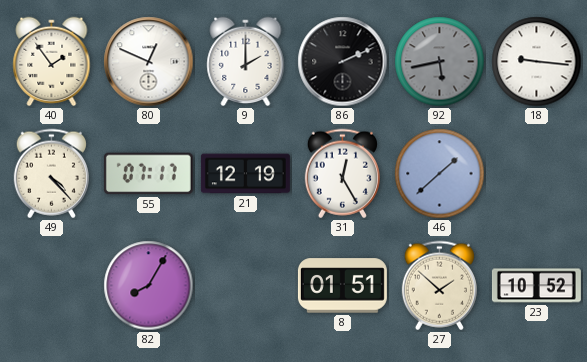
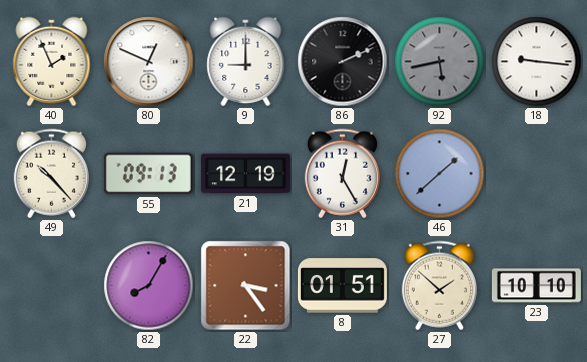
40: 1:54 -> 1:56
9: 2:00 -> 9:00
49: 4:23 -> 10:23
55: 07:17 -> 09:13
22: none -> 3:24
23: 10:52 -> 10:10
